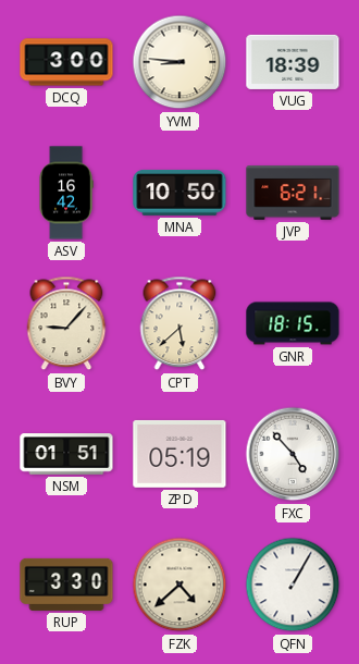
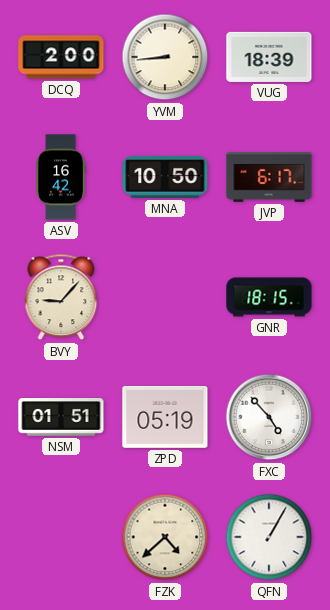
DCQ: 3:00 -> 2:00
YVM: 8:46 -> 8:44
JVP: 6:21 -> 6:17
CPT: 5:38 -> none
RUP: 3:30 -> none
